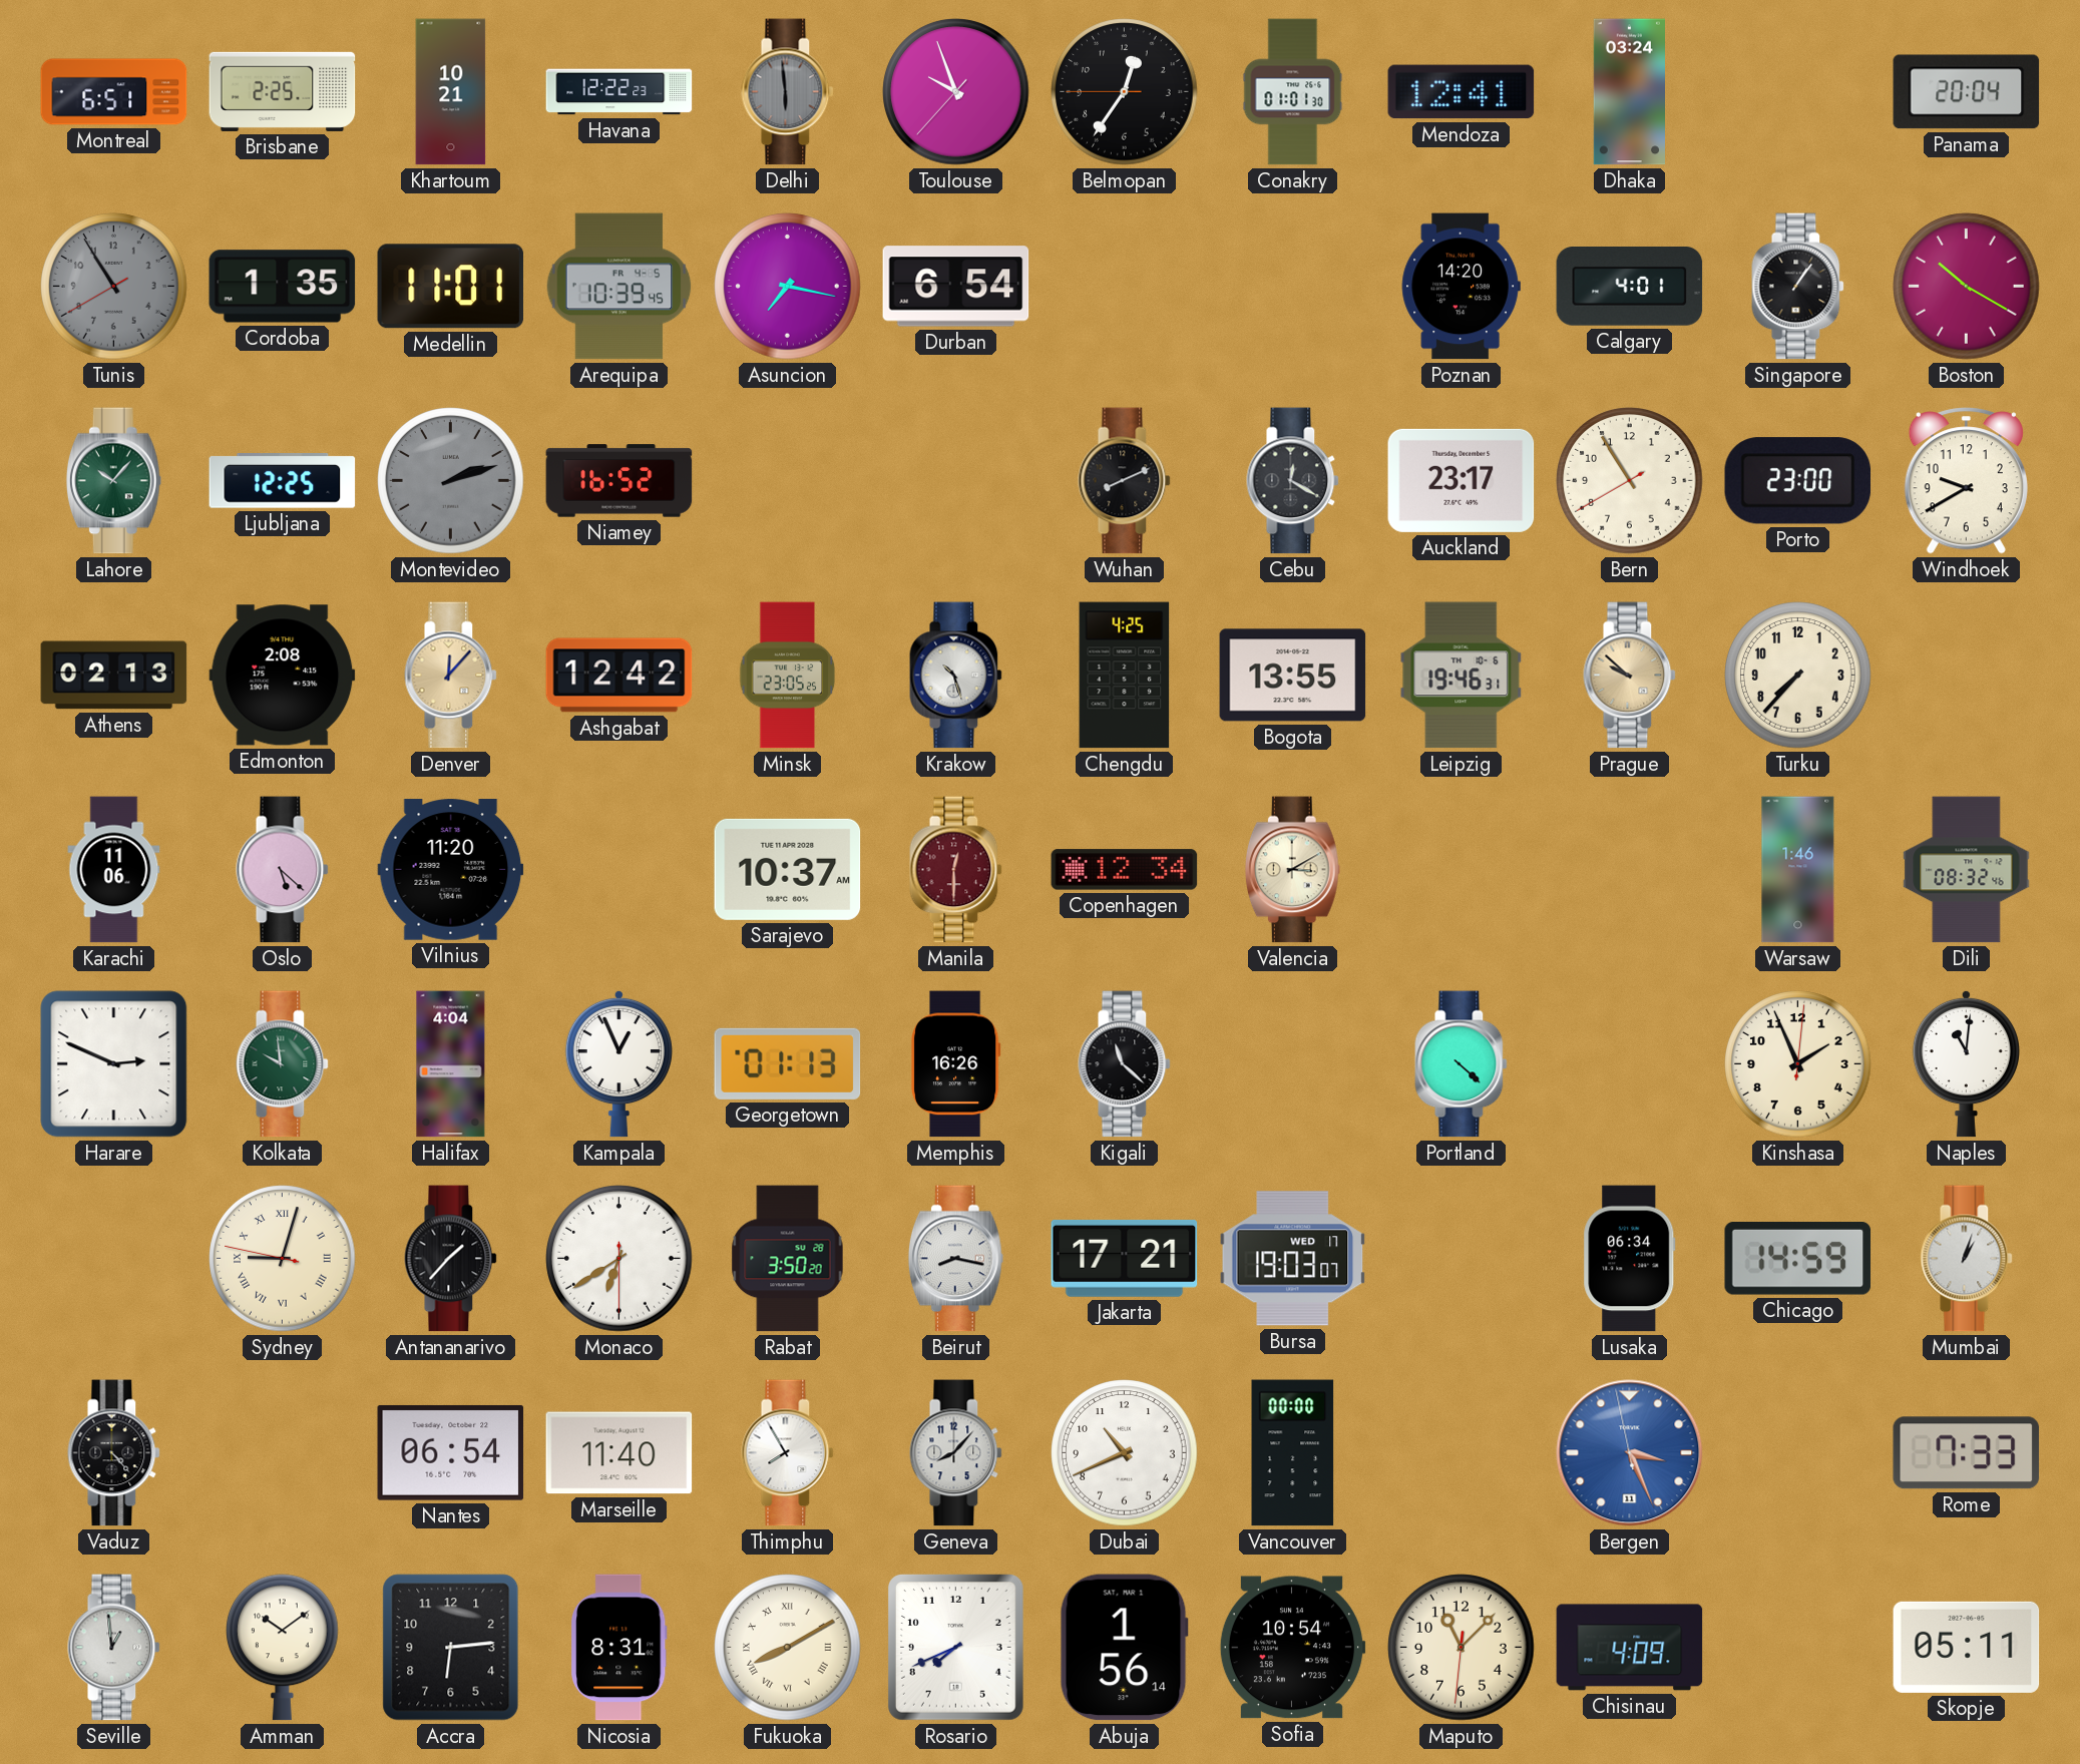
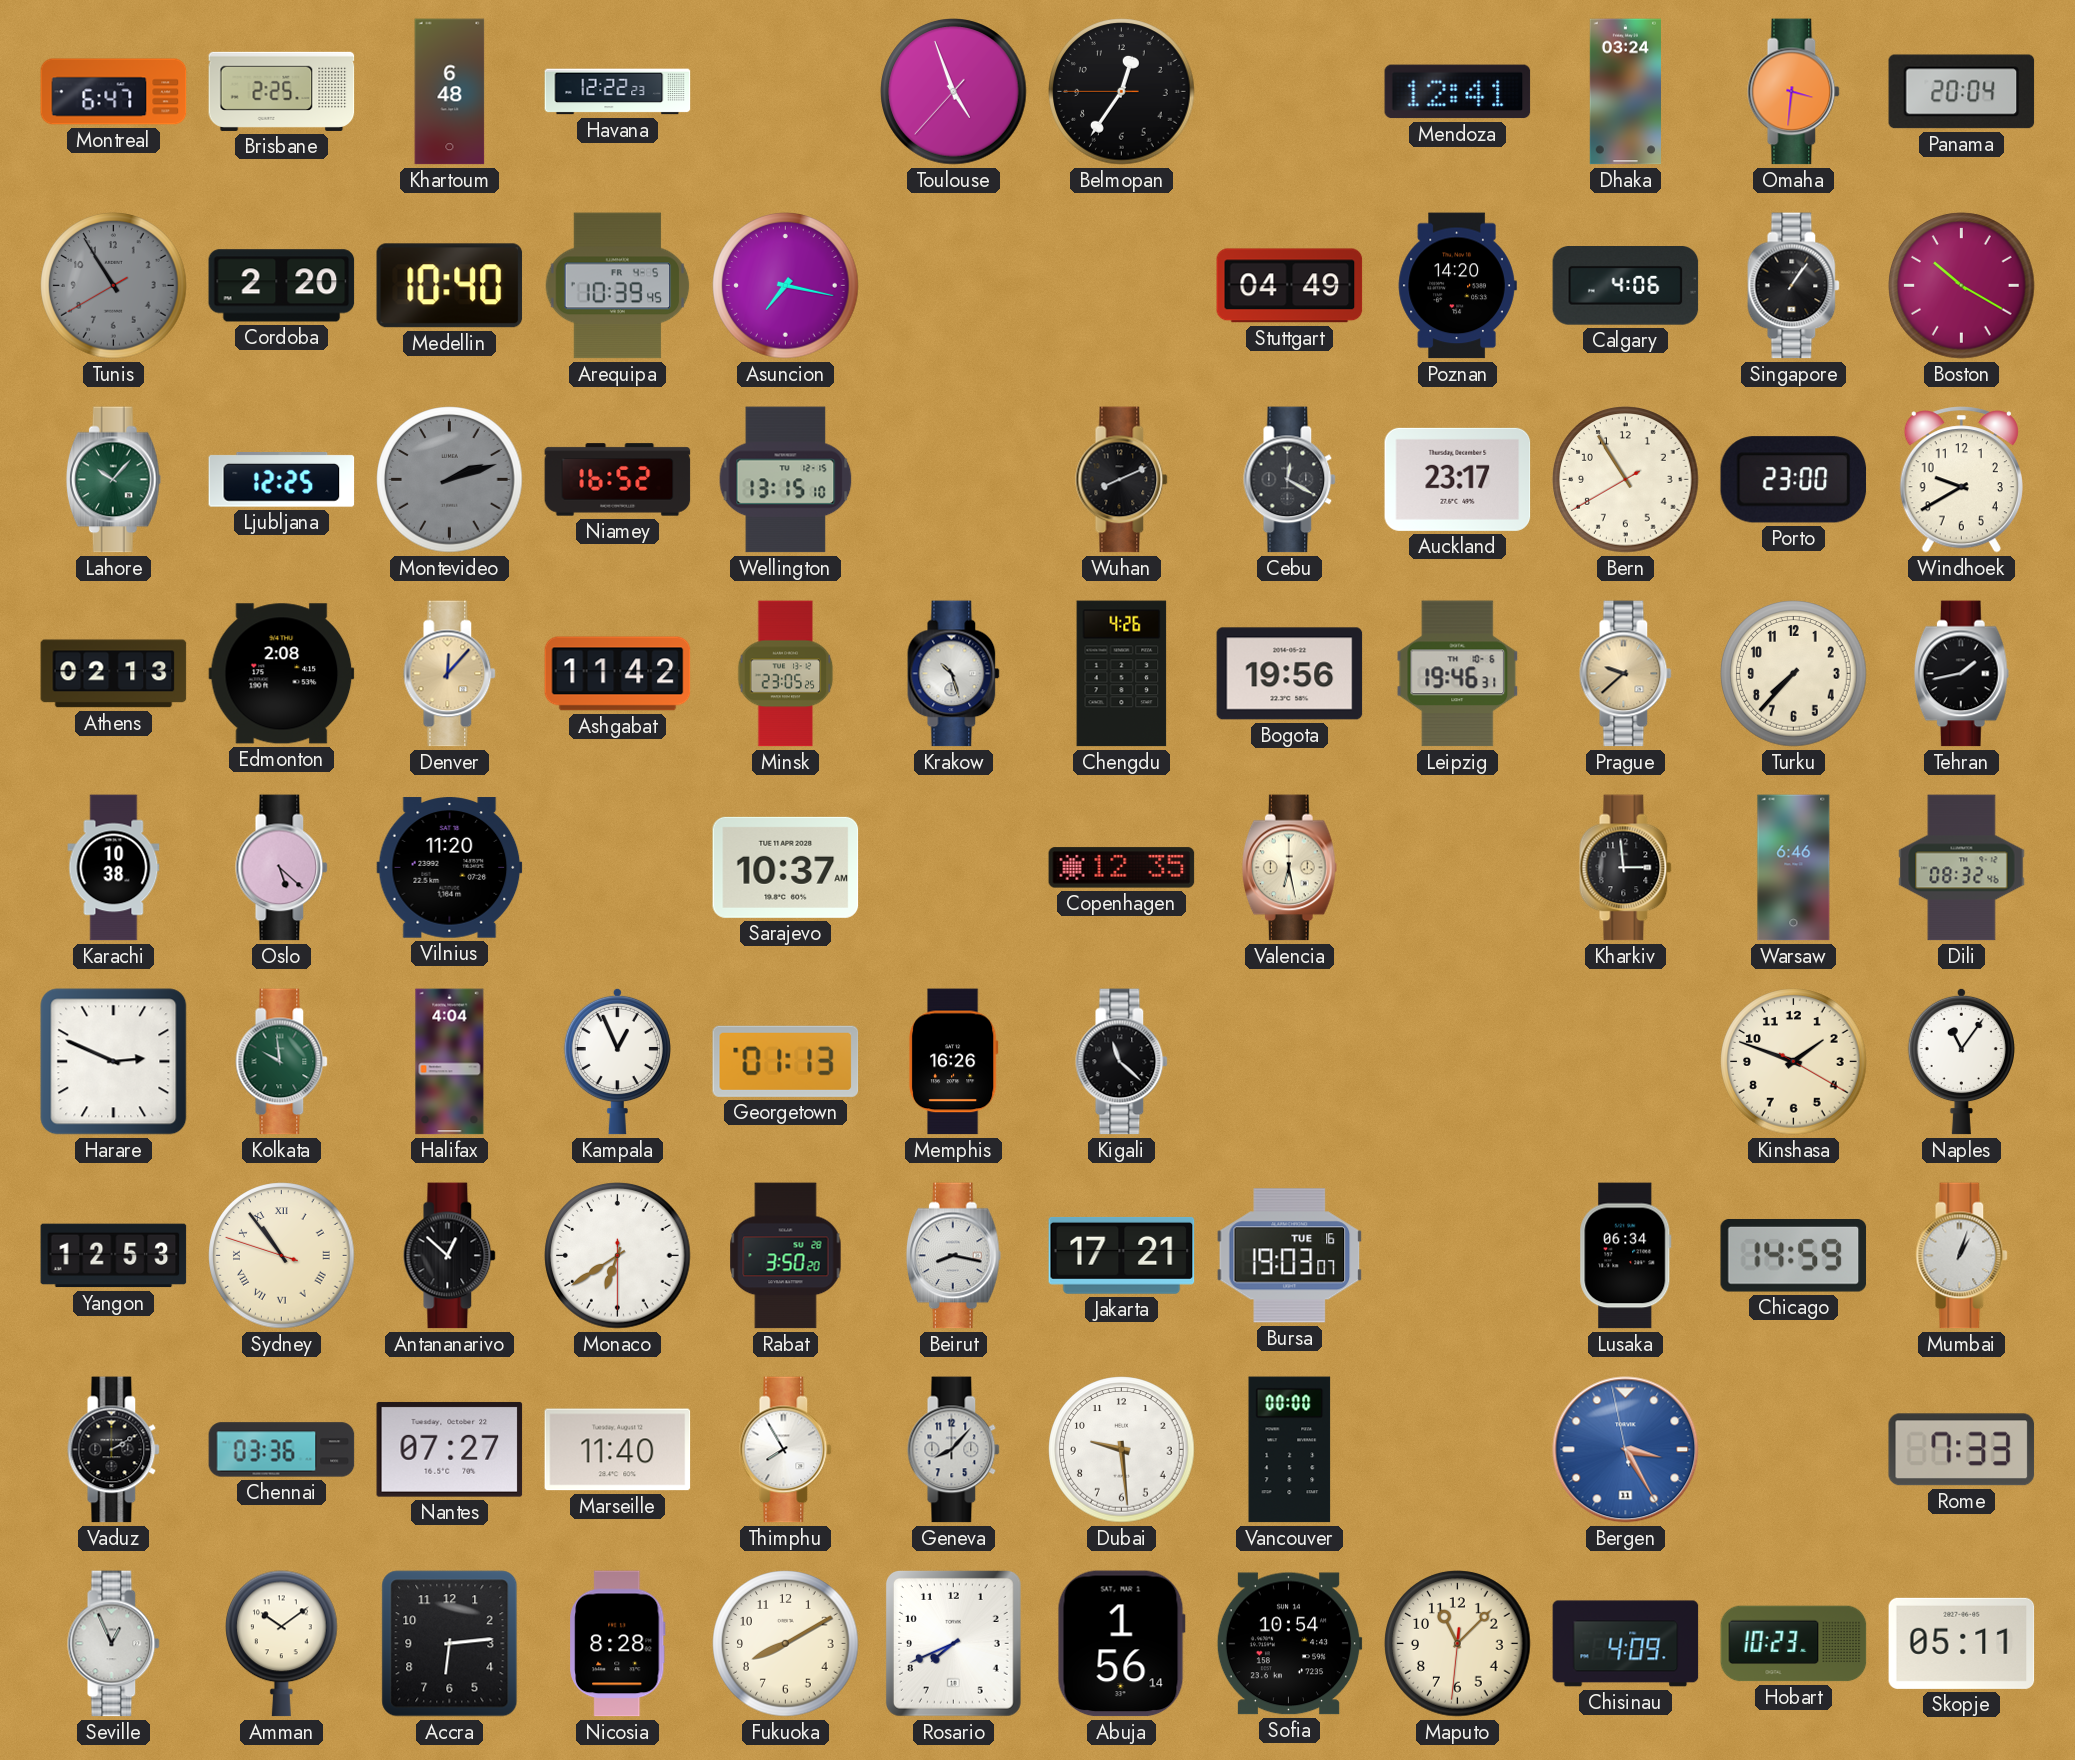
Montreal: 6:51 -> 6:47
Khartoum: 10:21 -> 6:48
Delhi: 5:59 -> none
Toulouse: 9:56 -> 4:56
Conakry: 01:01 -> none
Omaha: none -> 3:31
Cordoba: 1:35 -> 2:20
Medellin: 11:01 -> 10:40
Durban: 6:54 -> none
Stuttgart: none -> 04:49
Calgary: 4:01 -> 4:06
Wellington: none -> 13:15
Ashgabat: 12:42 -> 11:42
Chengdu: 4:25 -> 4:26
Bogota: 13:55 -> 19:56
Prague: 9:52 -> 9:38
Tehran: none -> 1:43
Karachi: 11:06 -> 10:38
Manila: 12:30 -> none
Copenhagen: 12:34 -> 12:35
Valencia: 3:10 -> 6:28
Kharkiv: none -> 2:59
Warsaw: 1:46 -> 6:46
Portland: 4:22 -> none
Kinshasa: 1:56 -> 1:48
Naples: 11:01 -> 11:06
Yangon: none -> 12:53
Sydney: 9:02 -> 10:53
Antananarivo: 1:37 -> 12:52
Bursa date: WED 17 -> TUE 16
Vaduz: 4:23 -> 2:10
Chennai: none -> 03:36
Nantes: 06:54 -> 07:27
Dubai: 10:41 -> 9:29
Bergen: 3:25 -> 3:24
Seville: 12:59 -> 12:56
Nicosia: 8:31 -> 8:28
Fukuoka numerals: Roman -> Arabic
Hobart: none -> 10:23
